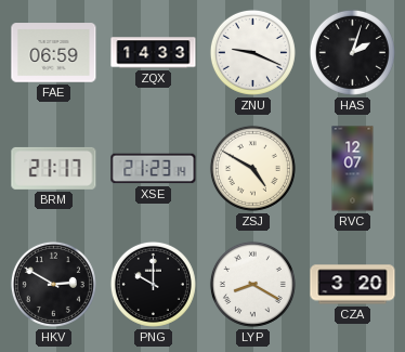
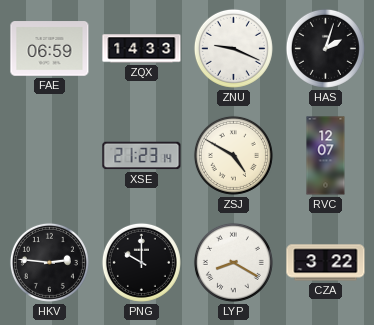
BRM: 21:17 -> none
HKV: 2:50 -> 2:46
CZA: 3:20 -> 3:22
